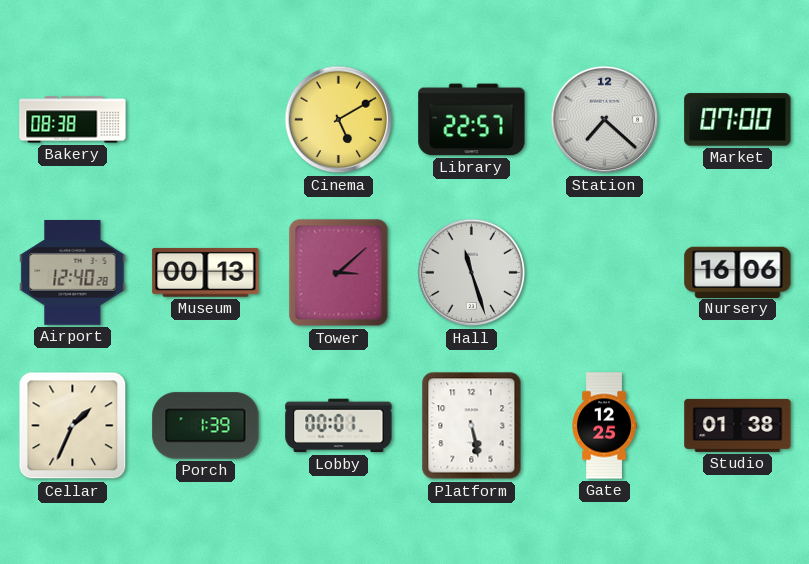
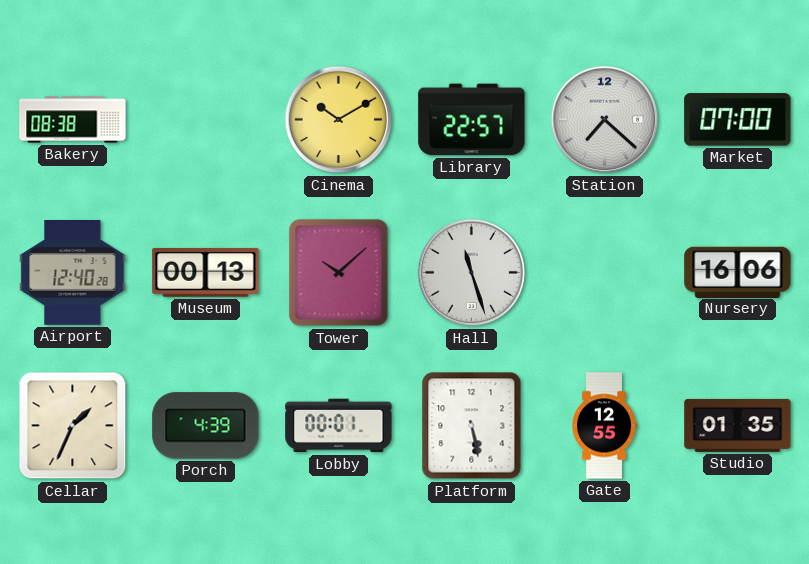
Cinema: 5:10 -> 10:10
Tower: 3:08 -> 10:08
Porch: 1:39 -> 4:39
Gate: 12:25 -> 12:55
Studio: 01:38 -> 01:35
